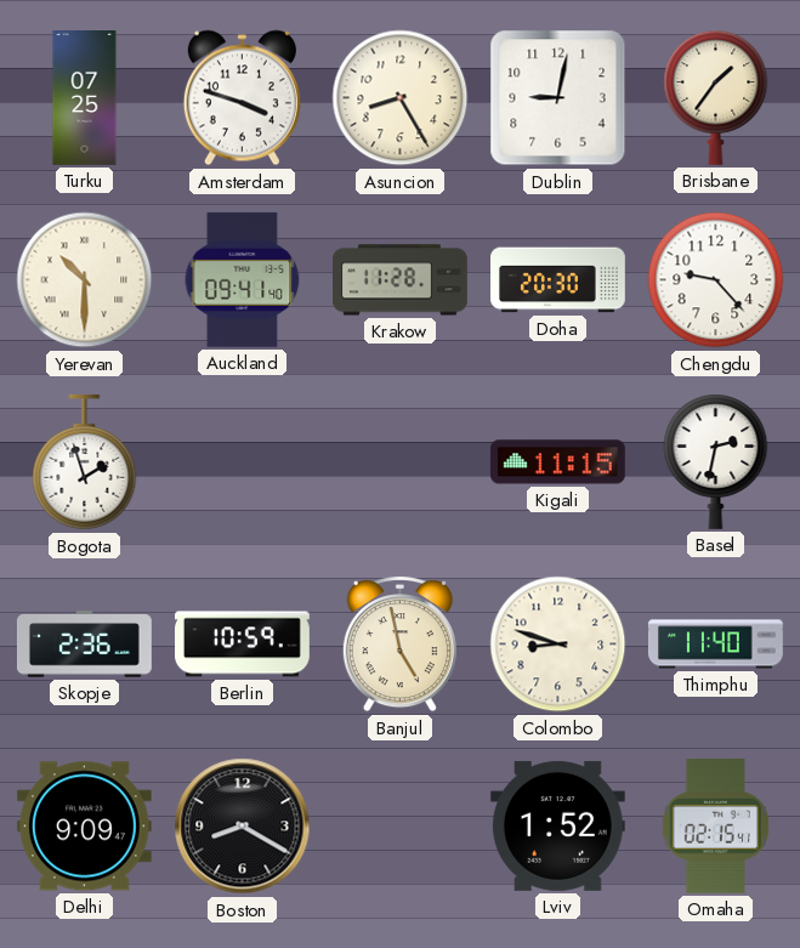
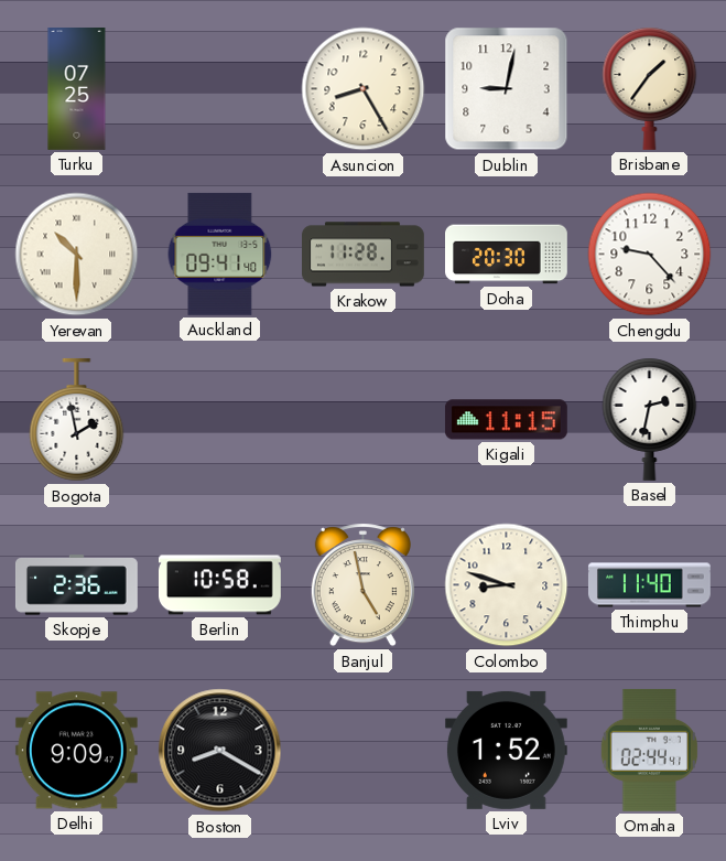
Amsterdam: 3:48 -> none
Bogota: 1:57 -> 1:58
Berlin: 10:59 -> 10:58
Omaha: 02:15 -> 02:44
